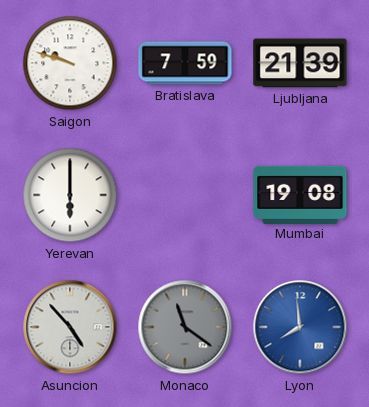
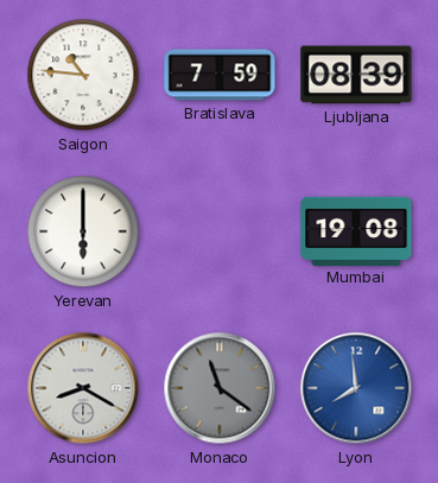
Saigon: 9:48 -> 10:46
Ljubljana: 21:39 -> 08:39
Asuncion: 4:53 -> 8:20
